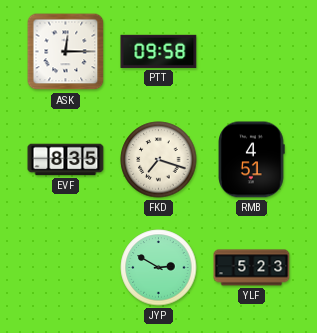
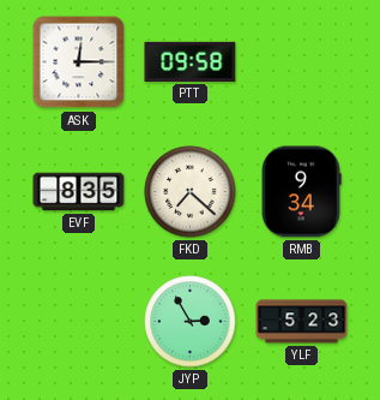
FKD: 7:18 -> 7:22
RMB: 4:51 -> 9:34
JYP: 2:50 -> 2:55
